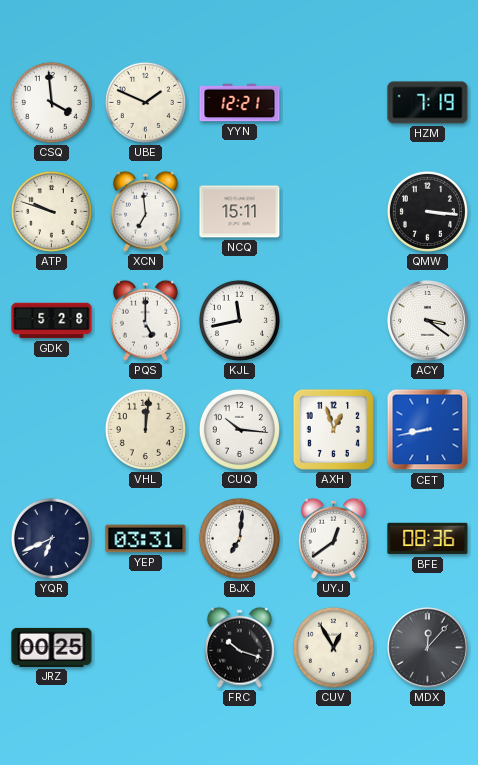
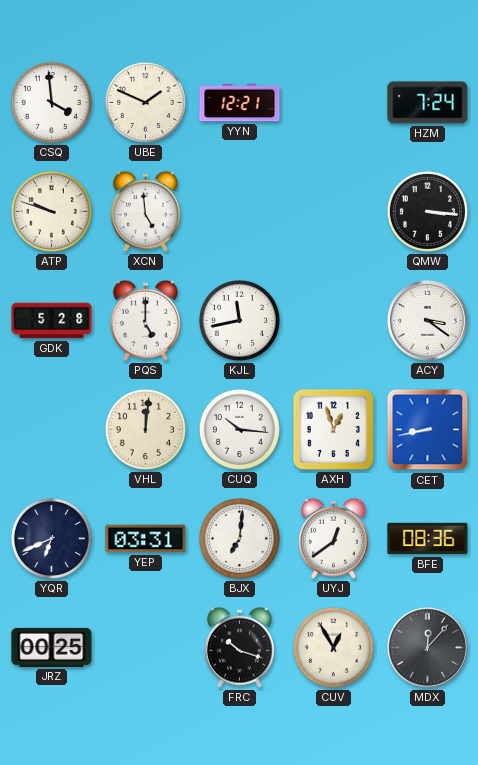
HZM: 7:19 -> 7:24
XCN: 6:59 -> 4:59
NCQ: 15:11 -> none
